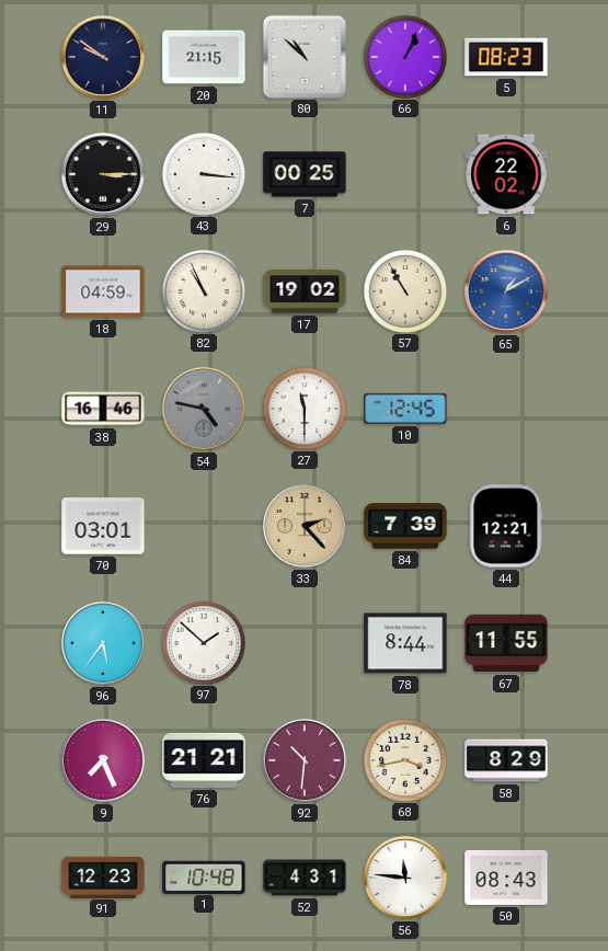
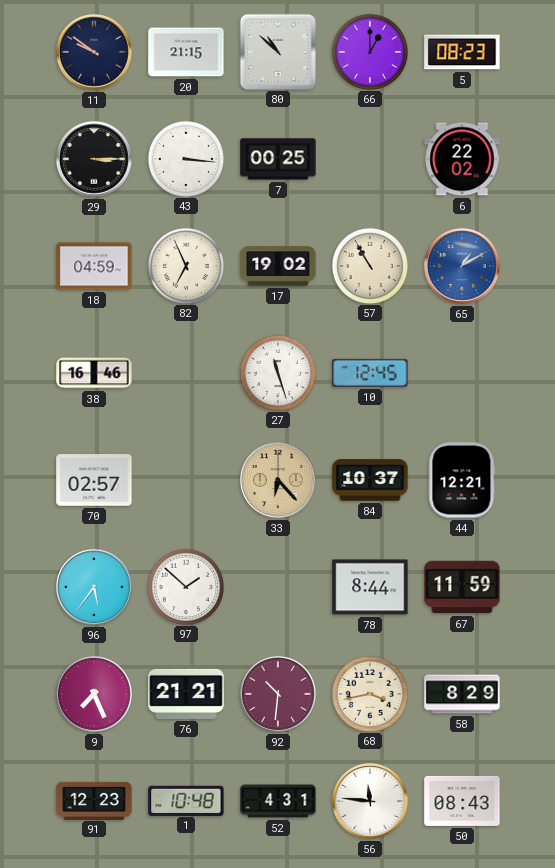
66: 1:04 -> 1:00
82: 10:56 -> 6:56
54: 4:47 -> none
27: 11:30 -> 11:27
70: 03:01 -> 02:57
33: 2:23 -> 6:23
84: 7:39 -> 10:37
67: 11:55 -> 11:59
